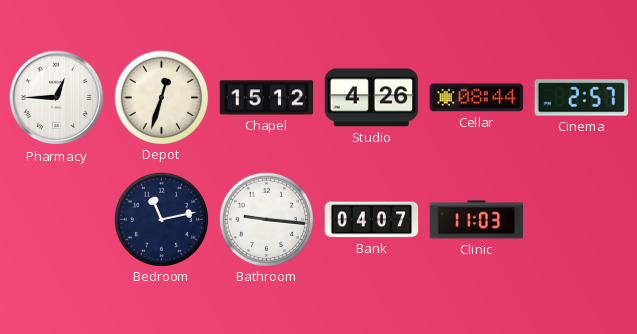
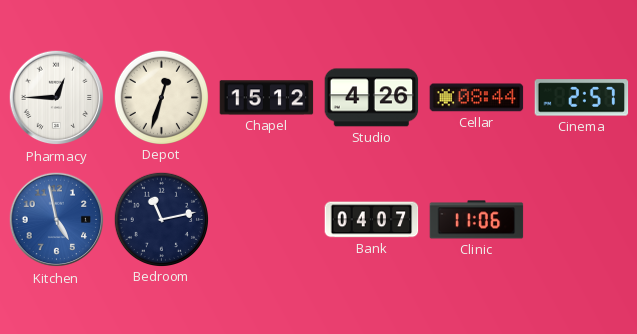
Kitchen: none -> 4:58
Bathroom: 9:16 -> none
Clinic: 11:03 -> 11:06
